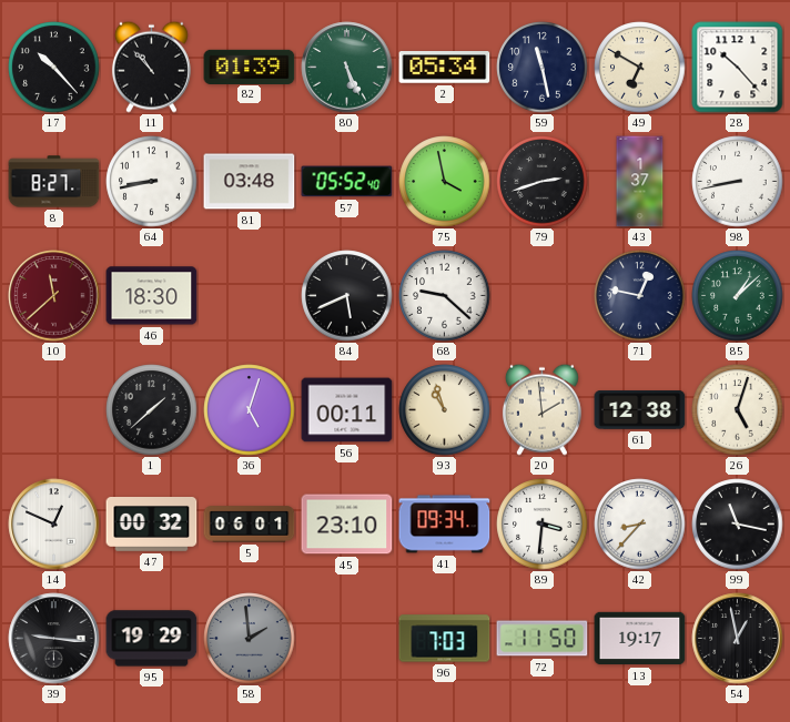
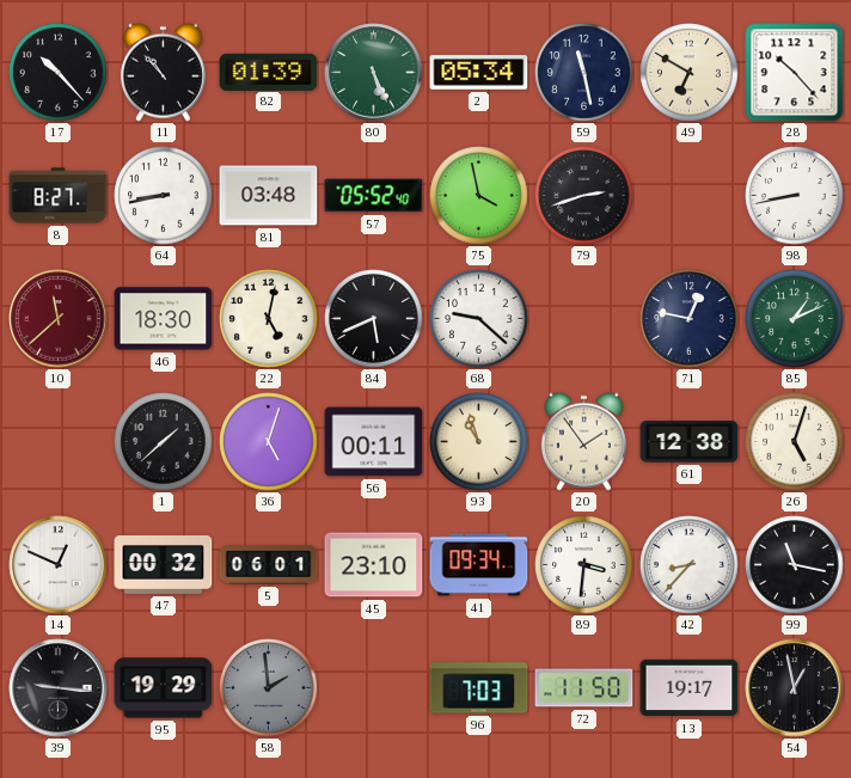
43: 1:37 -> none
22: none -> 5:02
85: 1:08 -> 1:11
20: 1:59 -> 1:54
